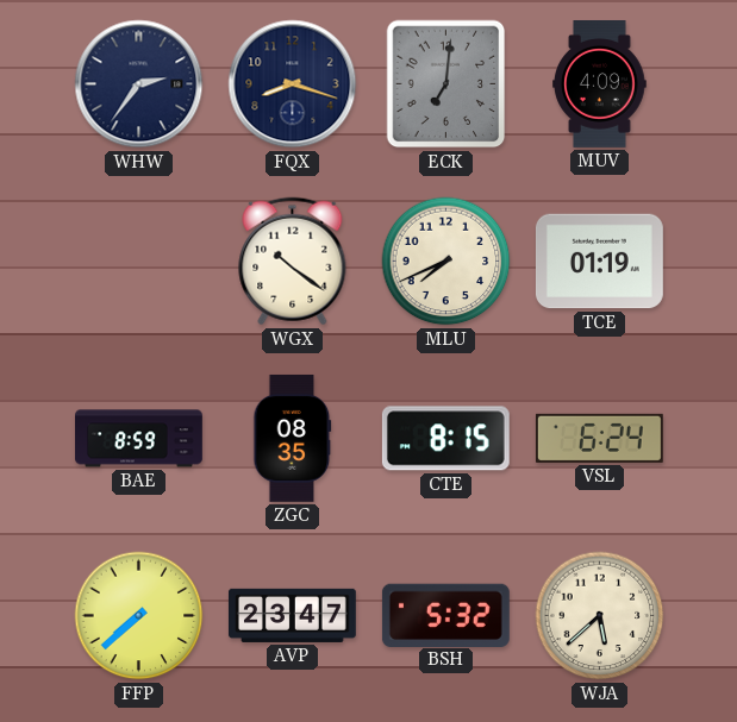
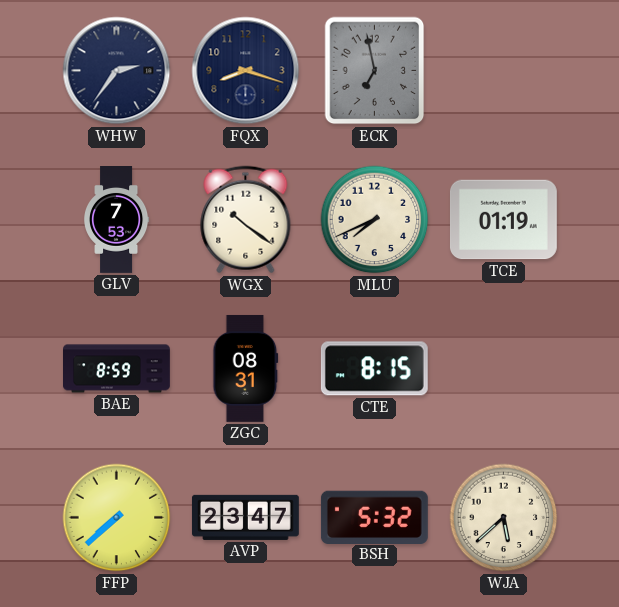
ECK: 7:01 -> 6:58
MUV: 4:09 -> none
GLV: none -> 7:53
ZGC: 08:35 -> 08:31
VSL: 6:24 -> none
